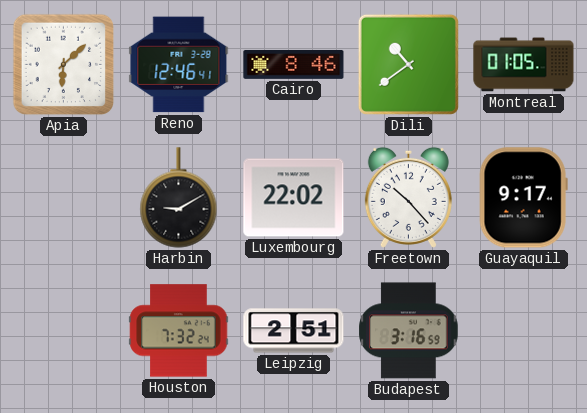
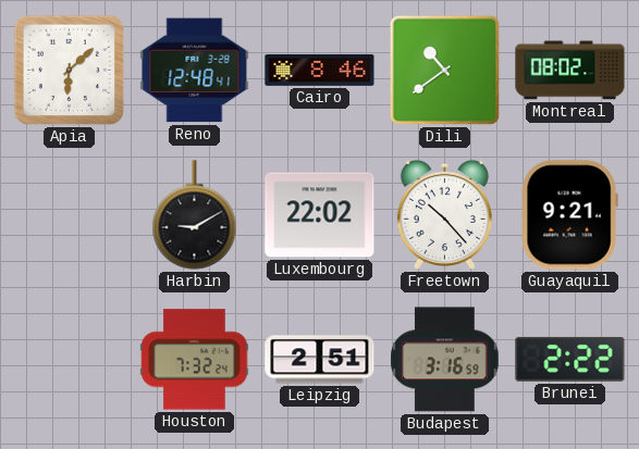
Reno: 12:46 -> 12:48
Montreal: 01:05 -> 08:02
Guayaquil: 9:17 -> 9:21
Brunei: none -> 2:22
